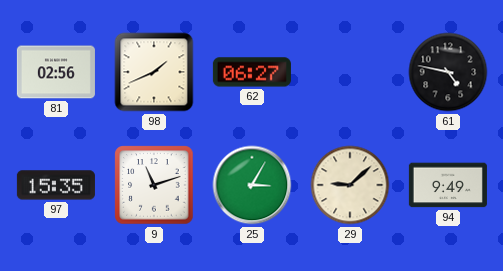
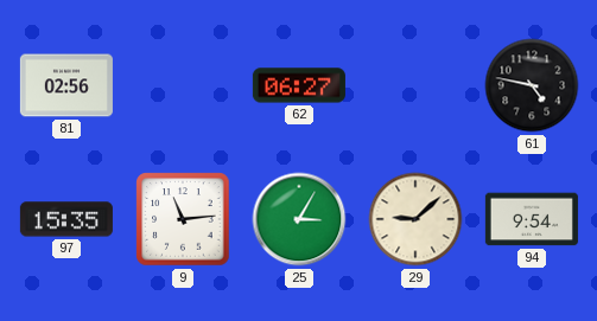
98: 1:41 -> none
9: 11:12 -> 11:14
94: 9:49 -> 9:54
